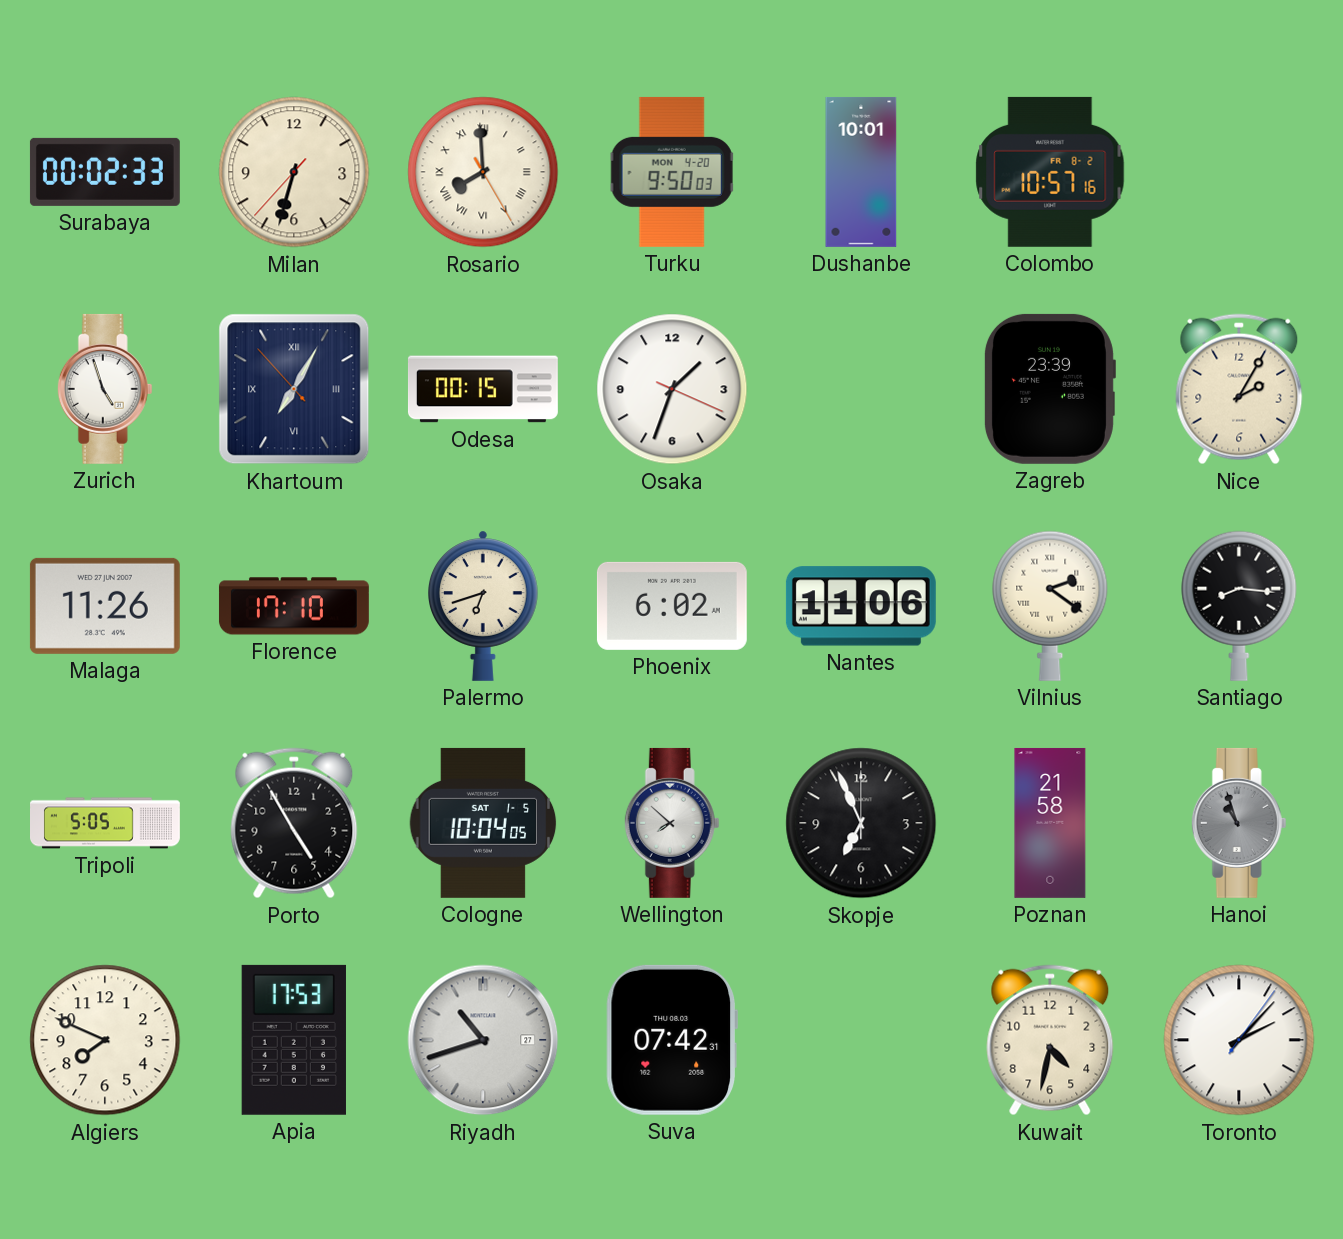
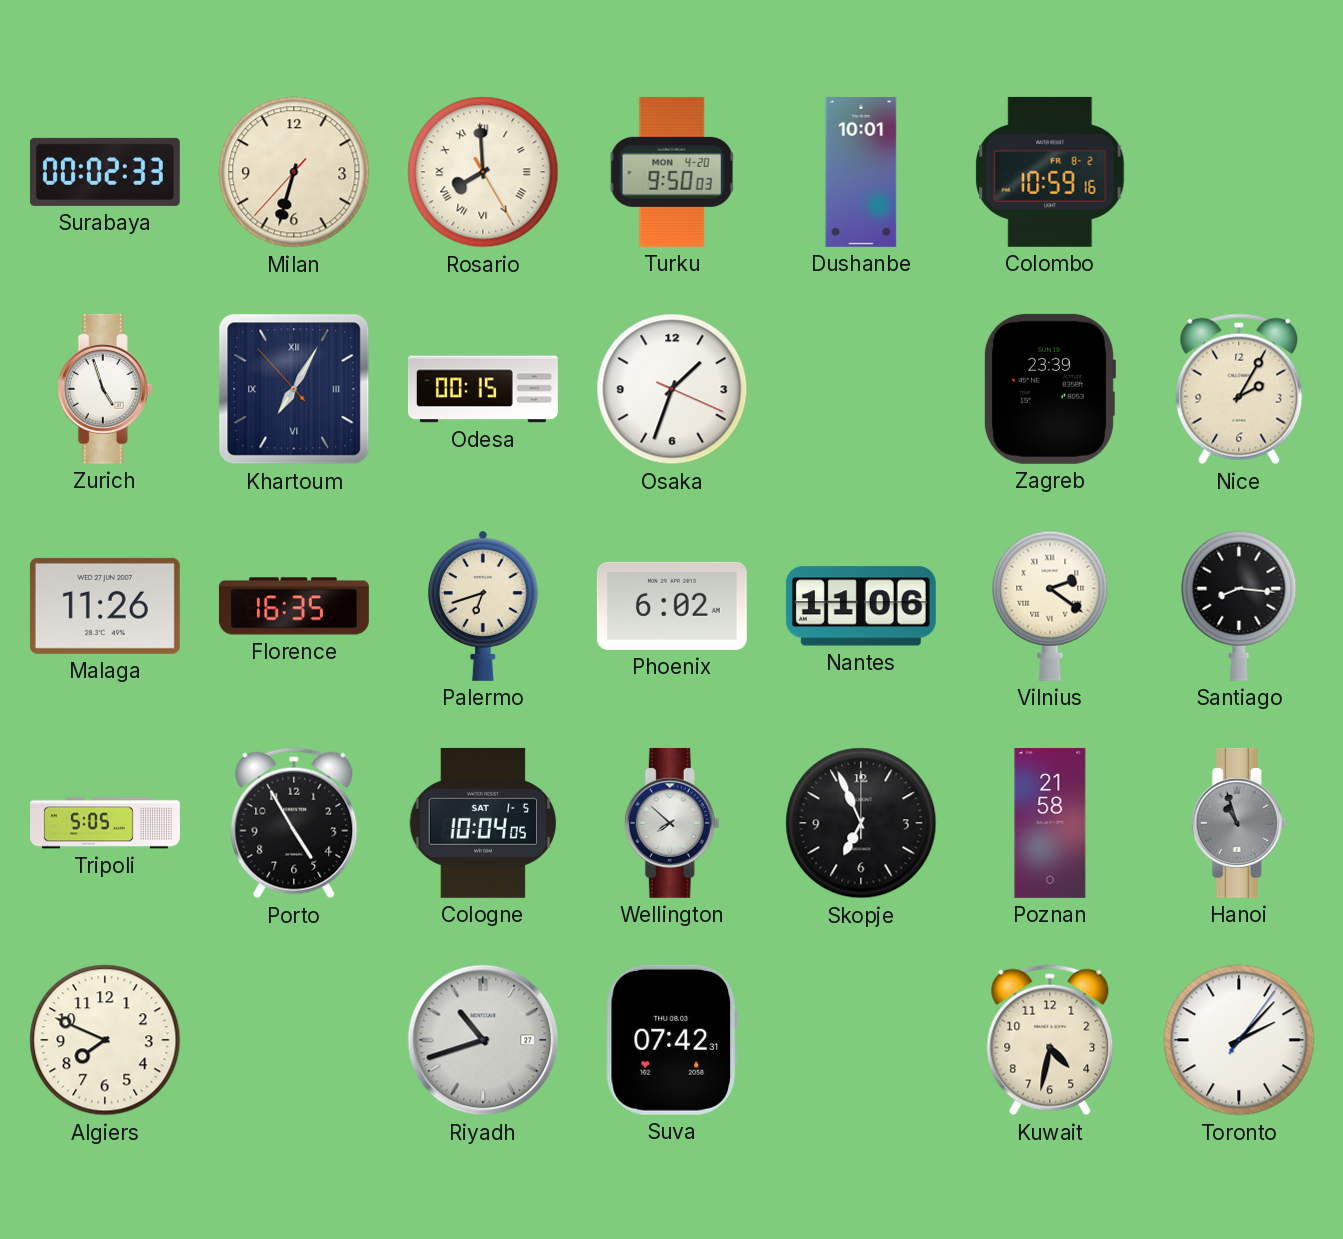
Colombo: 10:57 -> 10:59
Florence: 17:10 -> 16:35
Apia: 17:53 -> none
